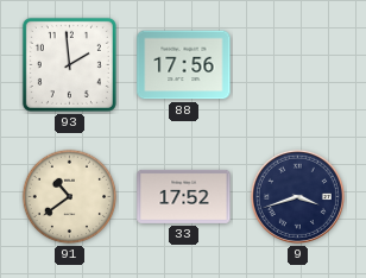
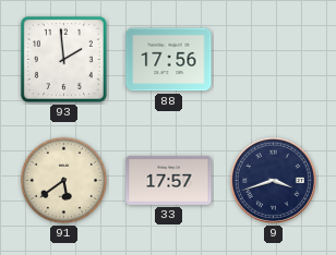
91: 10:39 -> 5:39
33: 17:52 -> 17:57
